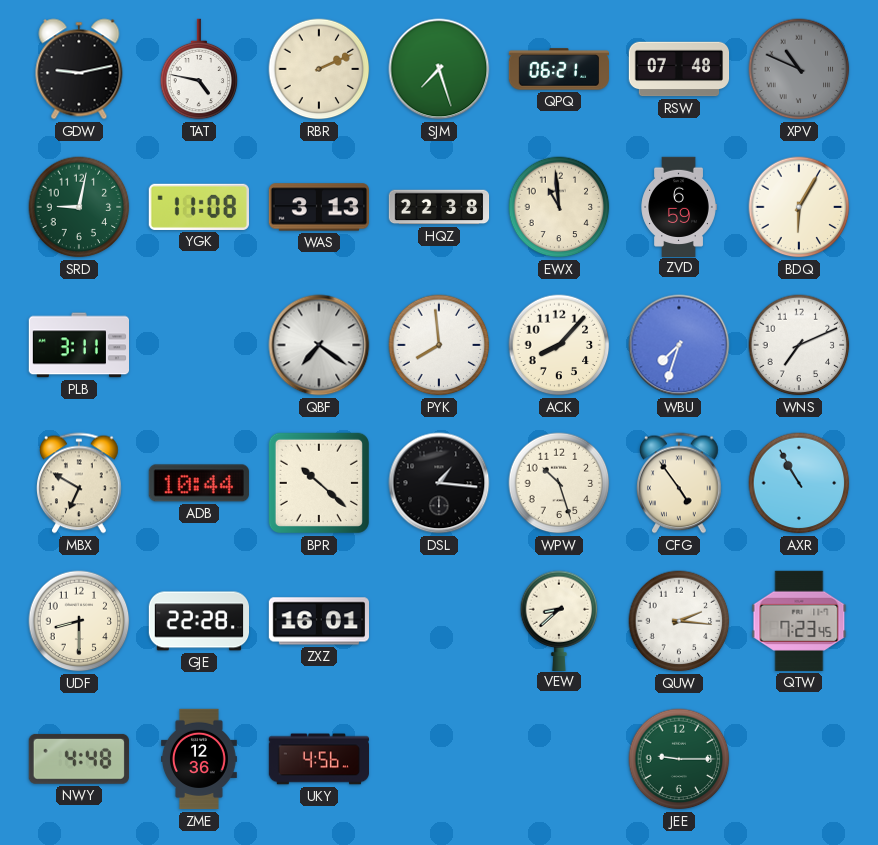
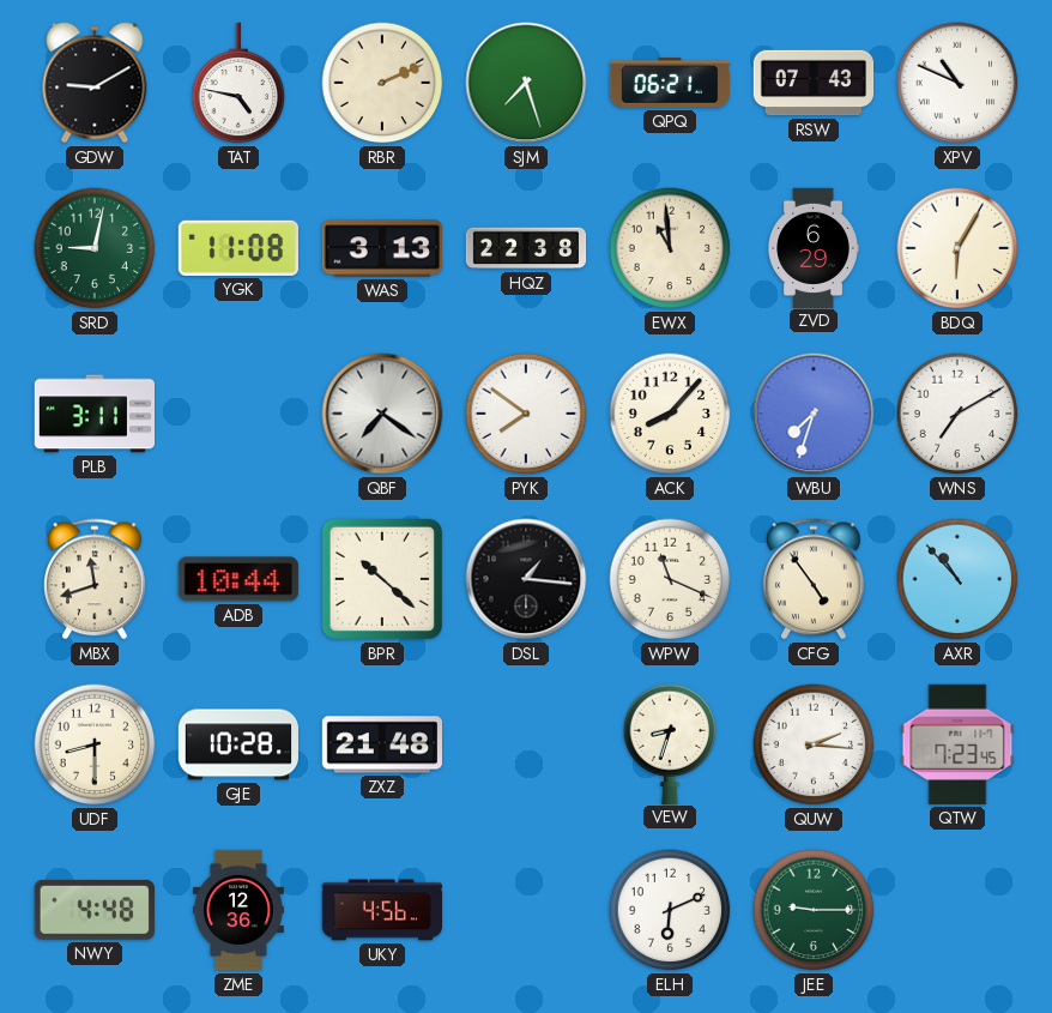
GDW: 9:13 -> 9:10
RSW: 07:48 -> 07:43
XPV dial: grey -> white
ZVD: 6:59 -> 6:29
PYK: 7:59 -> 7:51
WNS: 7:11 -> 7:10
MBX: 6:50 -> 11:42
WPW: 10:27 -> 11:19
AXR: 10:55 -> 10:53
GJE: 22:28 -> 10:28
ZXZ: 16:01 -> 21:48
VEW: 8:38 -> 8:33
ELH: none -> 6:11
